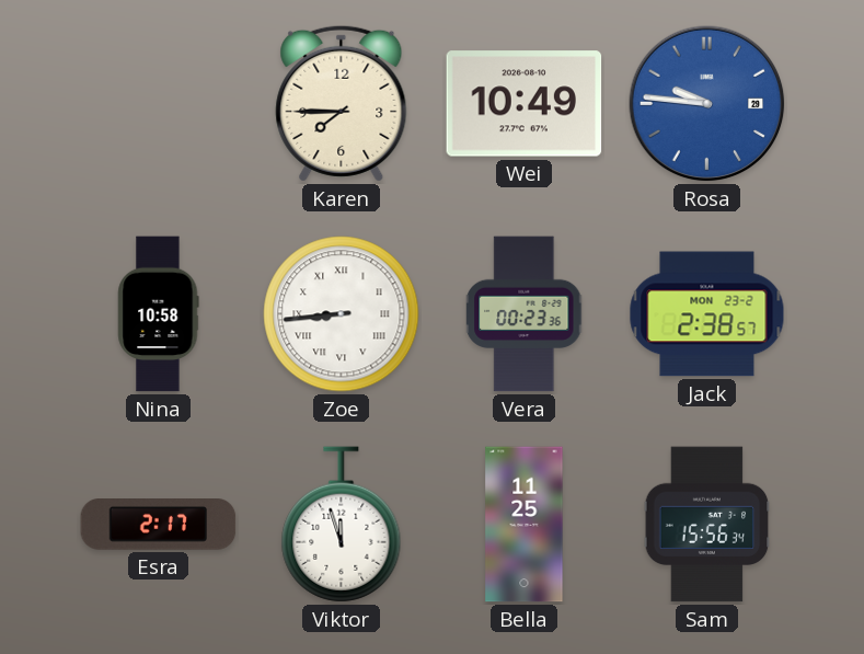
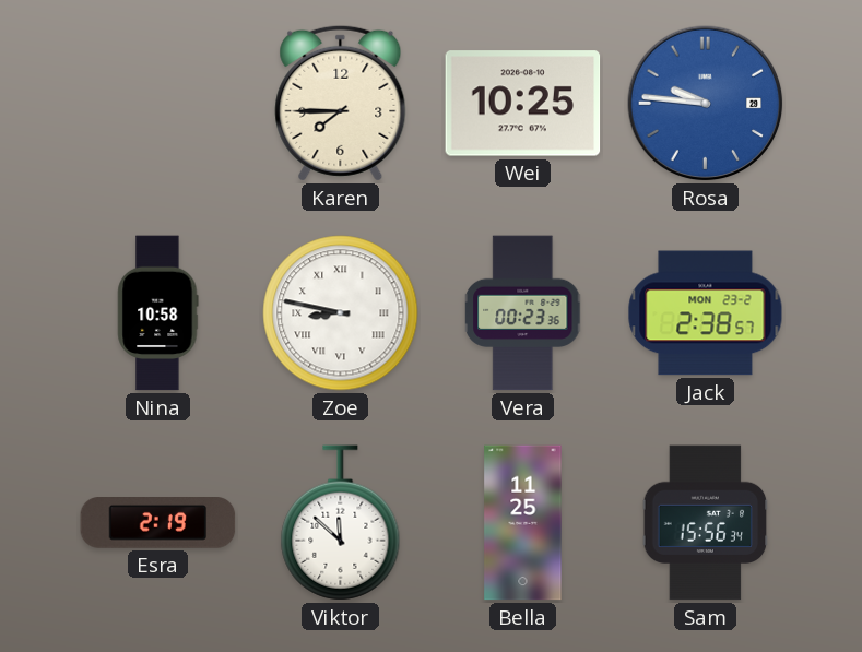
Wei: 10:49 -> 10:25
Zoe: 8:44 -> 8:47
Esra: 2:17 -> 2:19
Viktor: 11:57 -> 11:52
